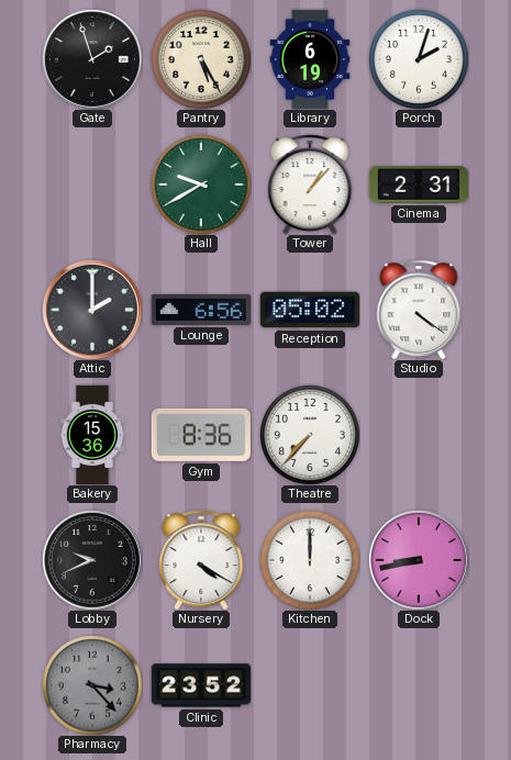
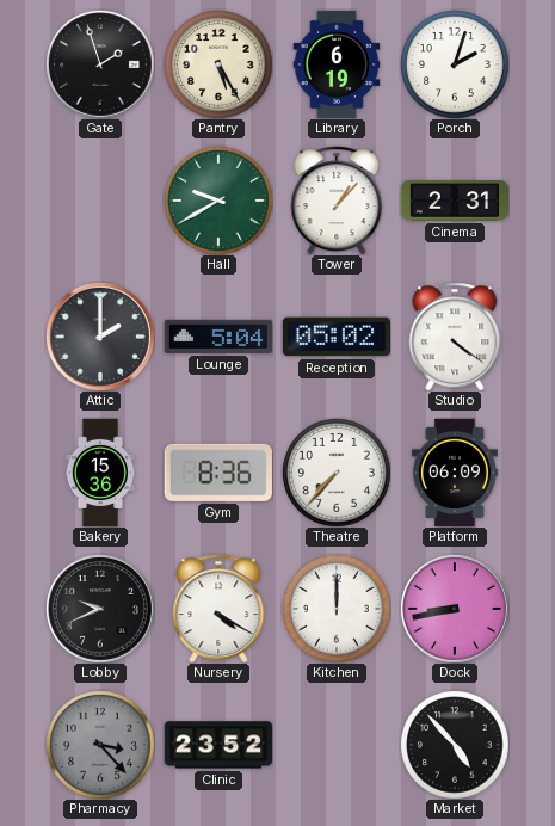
Lounge: 6:56 -> 5:04
Platform: none -> 06:09
Market: none -> 4:53
